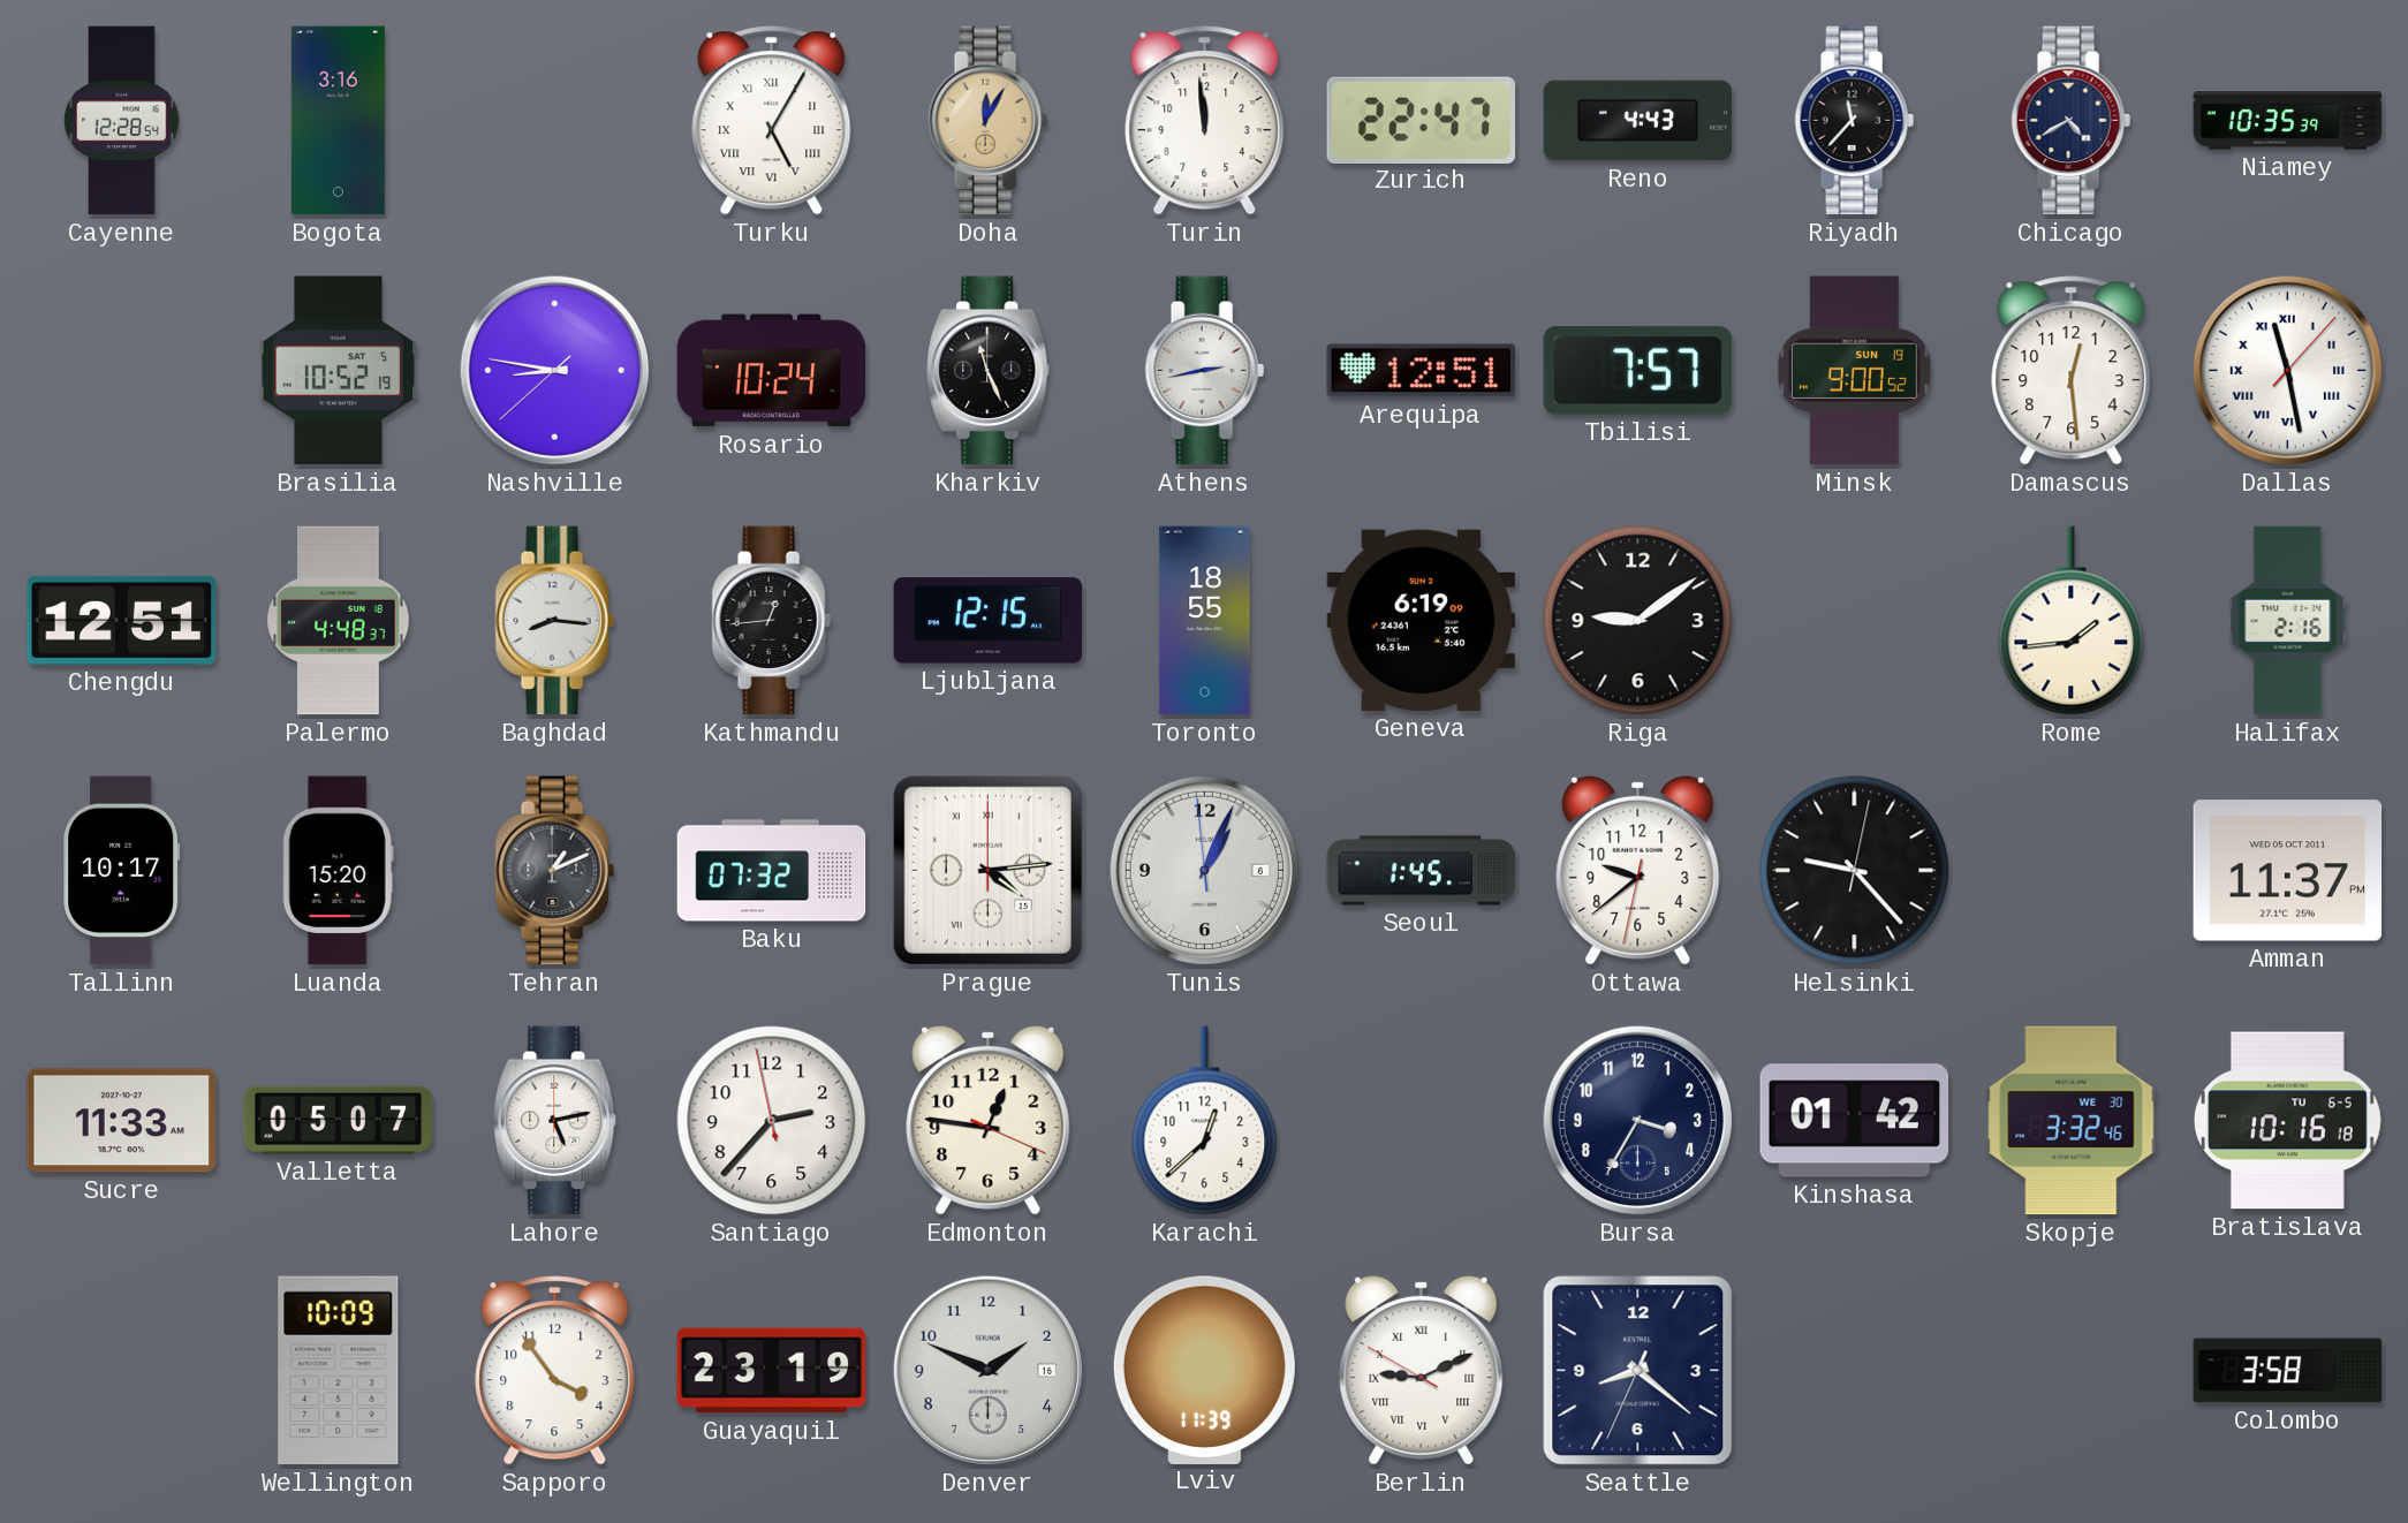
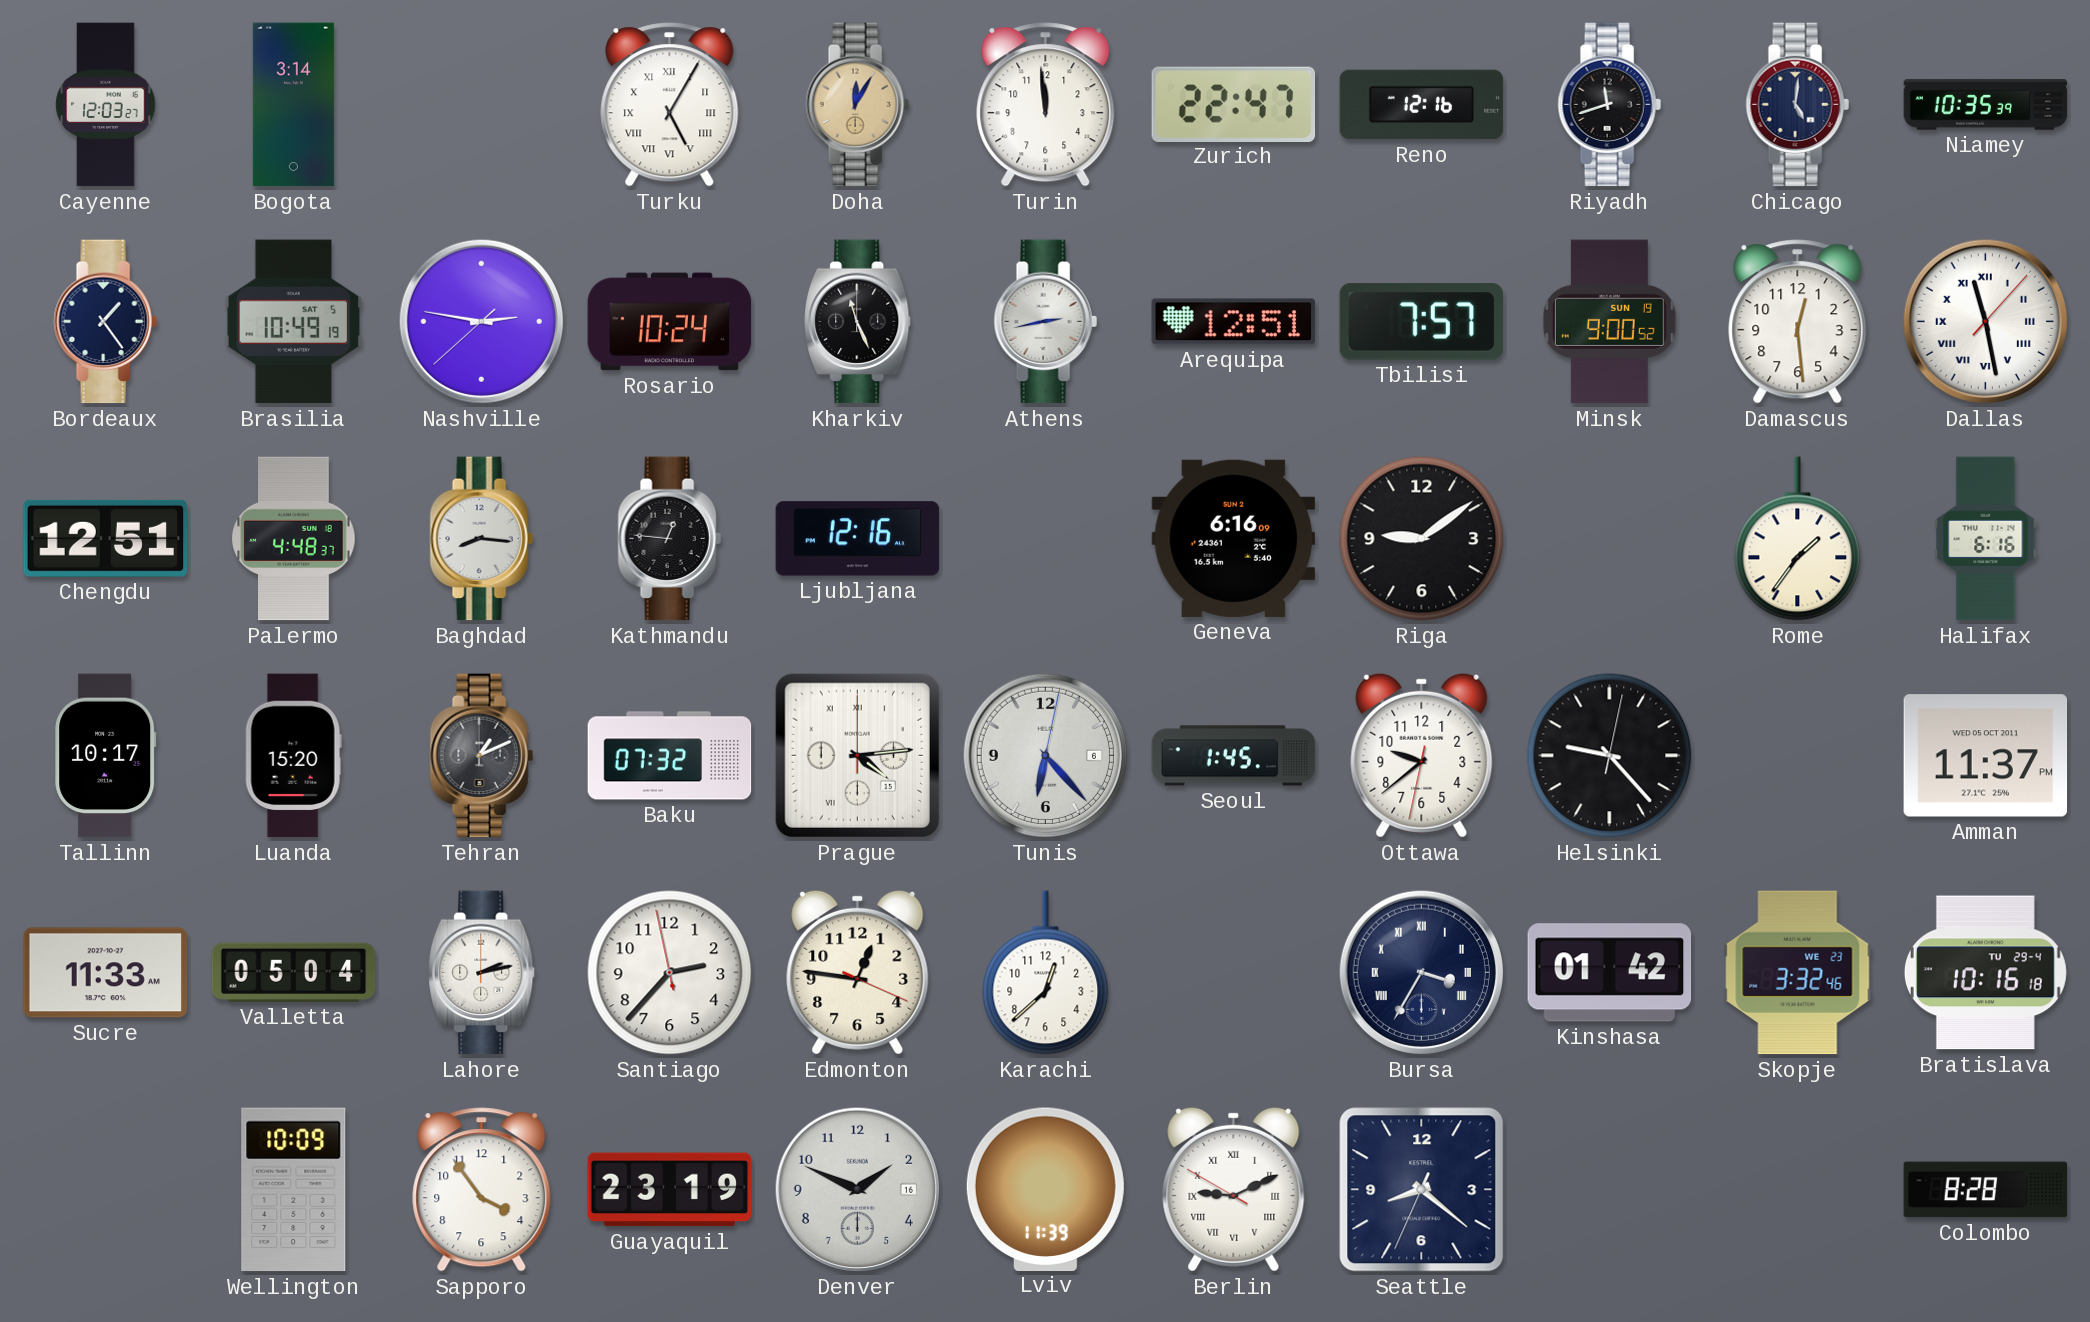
Cayenne: 12:28 -> 12:03
Bogota: 3:16 -> 3:14
Reno: 4:43 -> 12:16
Riyadh: 11:37 -> 11:42
Chicago: 4:40 -> 5:01
Bordeaux: none -> 1:24
Brasilia: 10:52 -> 10:49
Nashville: 8:46 -> 2:46
Kathmandu: 12:44 -> 12:46
Ljubljana: 12:15 -> 12:16
Toronto: 18:55 -> none
Geneva: 6:19 -> 6:16
Rome: 1:44 -> 1:36
Halifax: 2:16 -> 6:16
Tunis: 1:03 -> 6:23
Valletta: 05:07 -> 05:04
Lahore: 5:13 -> 2:13
Bursa numerals: Arabic -> Roman
Skopje date: WE 30 -> WE 23
Bratislava date: TU 6-5 -> TU 29-4
Colombo: 3:58 -> 8:28
